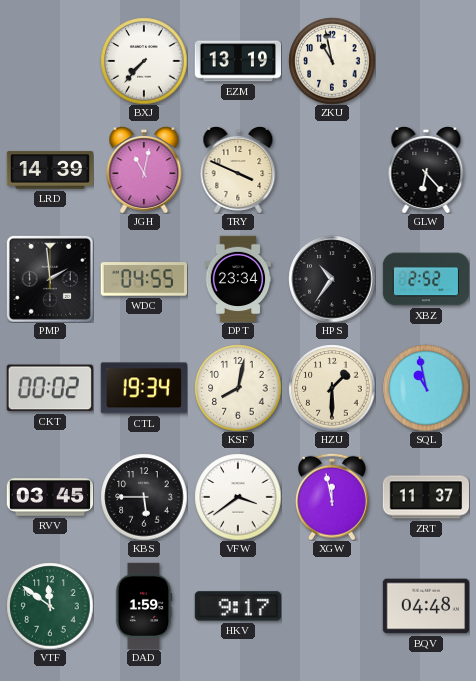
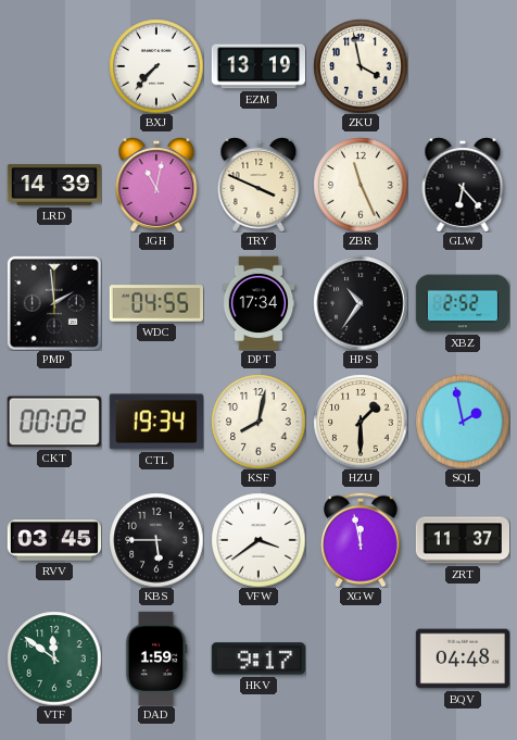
ZKU: 10:58 -> 3:58
ZBR: none -> 11:26
DPT: 23:34 -> 17:34
SQL: 10:58 -> 1:58
